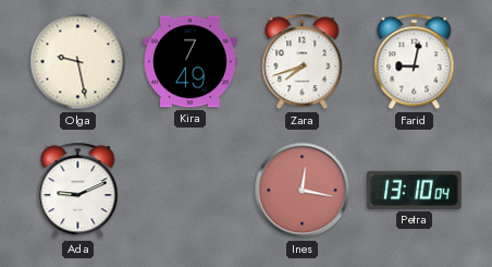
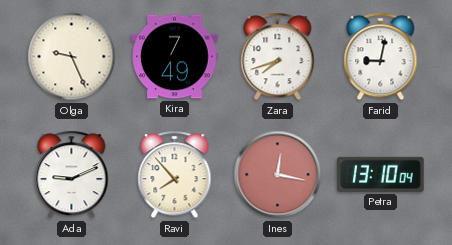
Olga: 9:28 -> 9:26
Ravi: none -> 7:53
